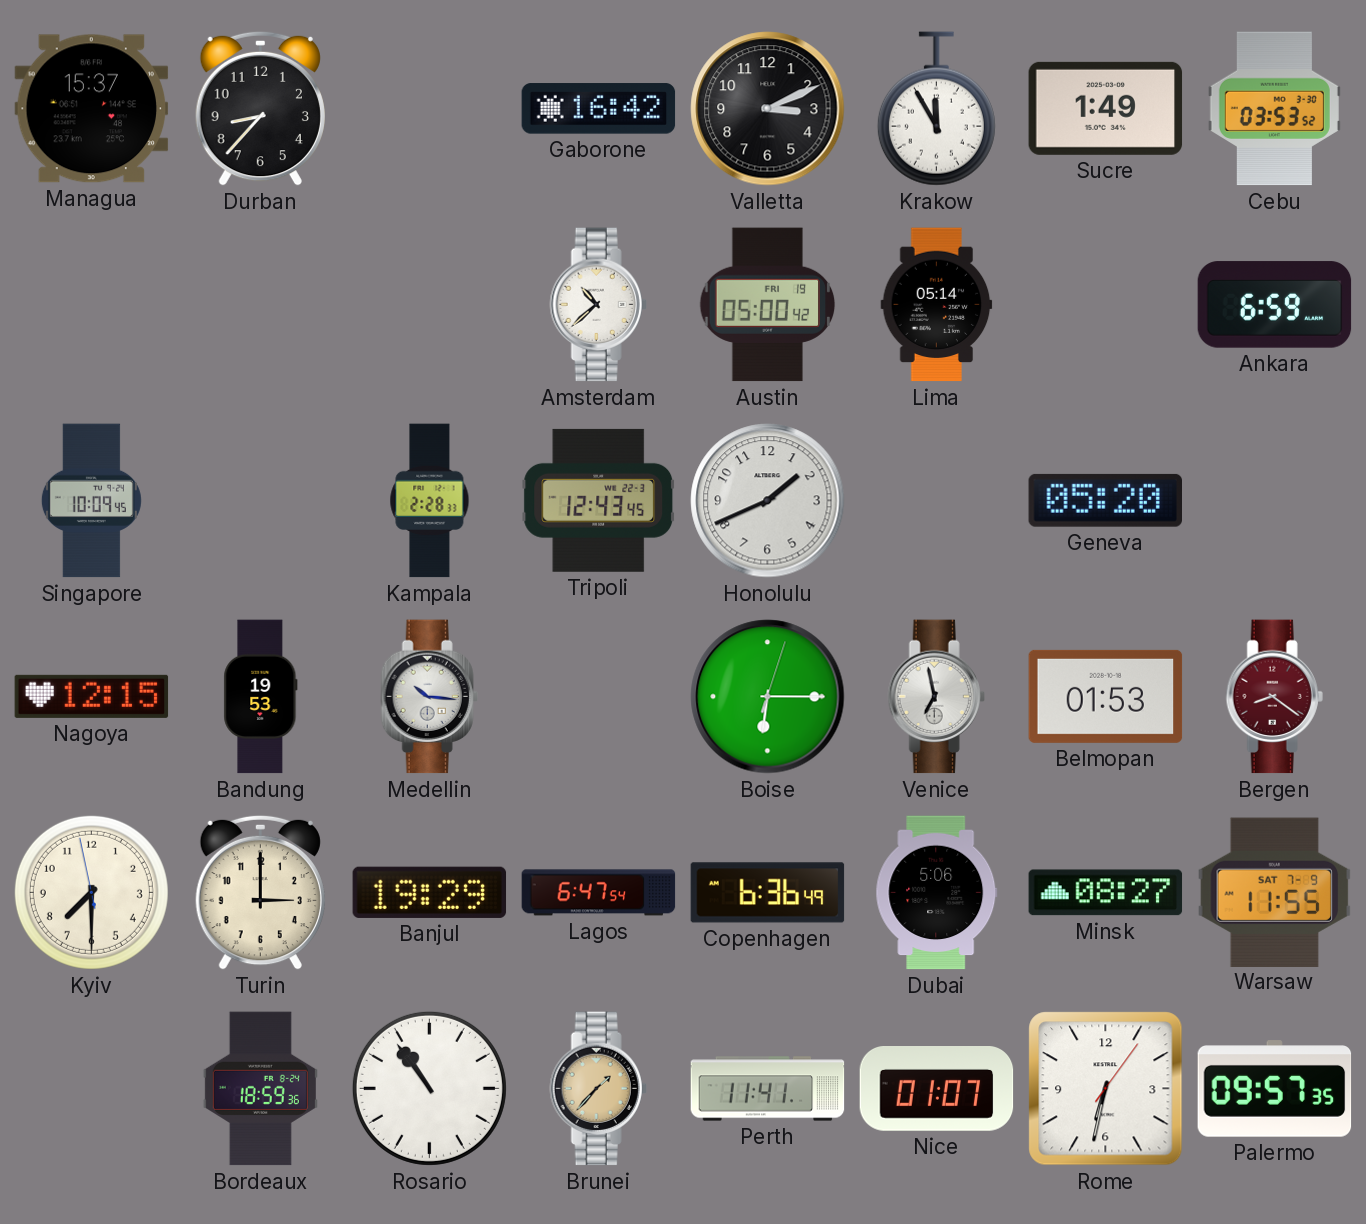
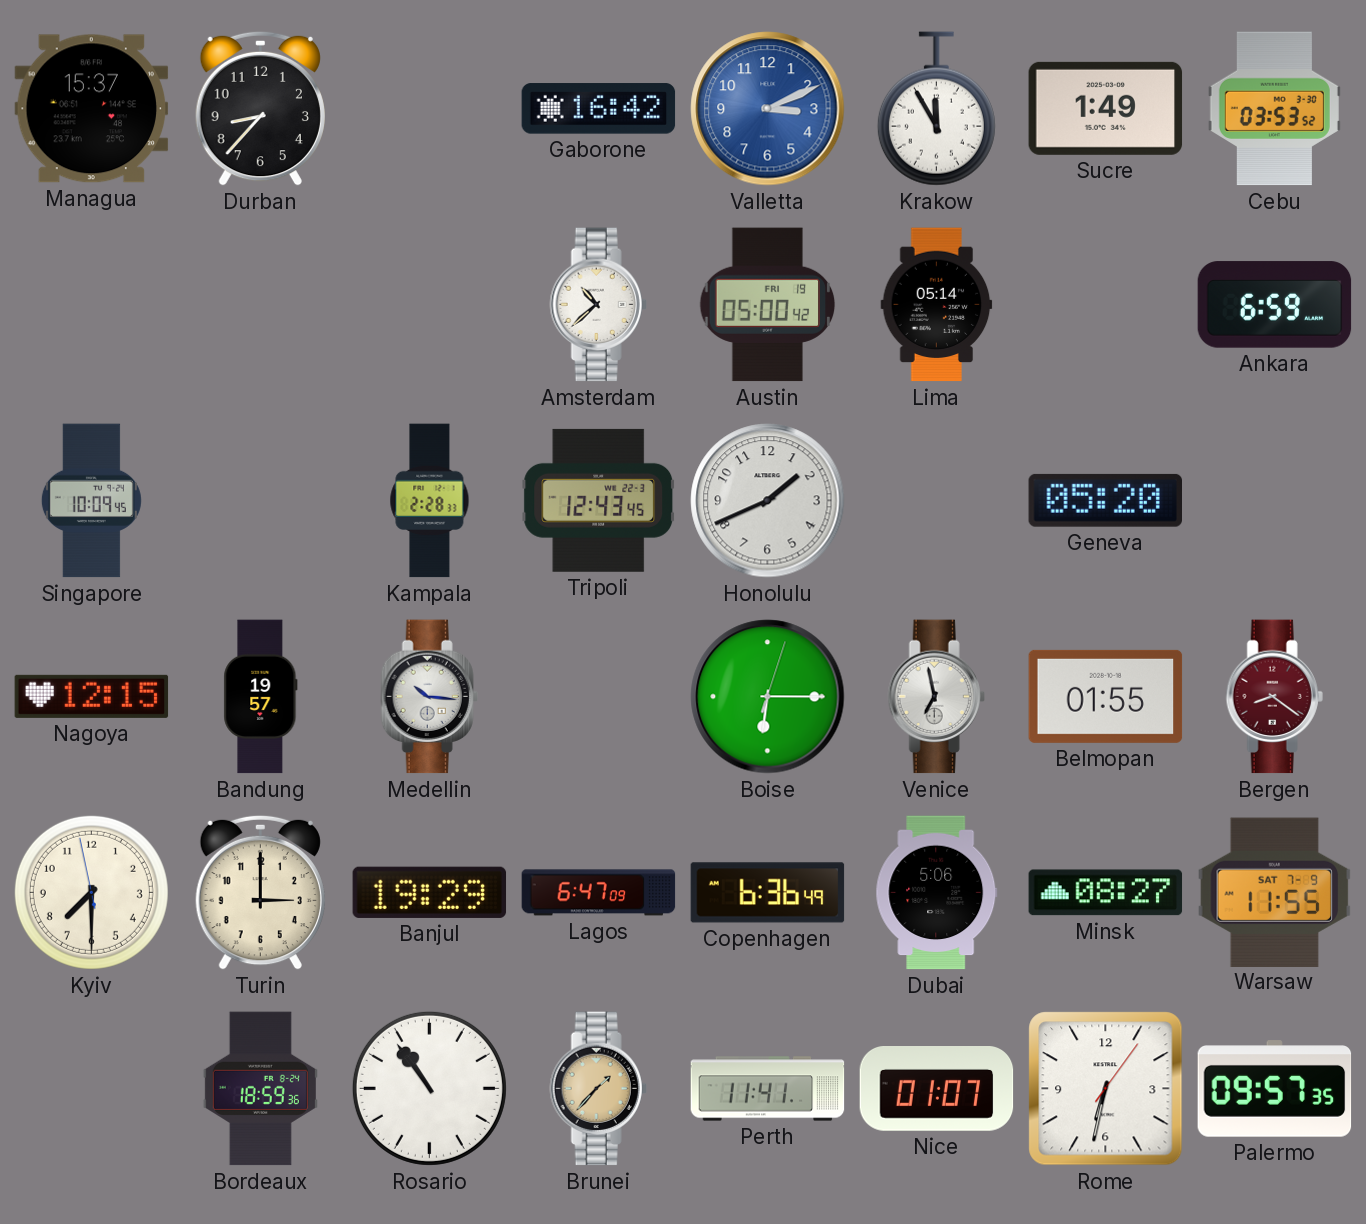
Valletta dial: black -> blue
Bandung: 19:53 -> 19:57
Belmopan: 01:53 -> 01:55
Lagos: 6:47:54 -> 6:47:09
